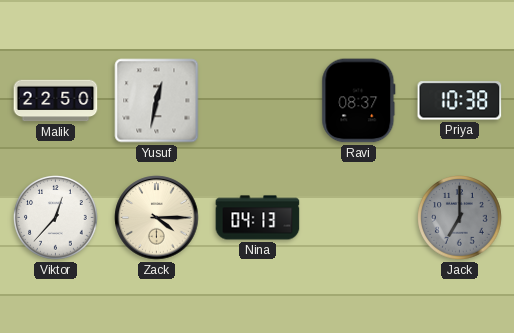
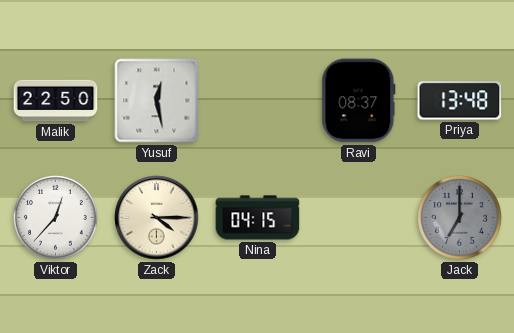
Yusuf: 12:32 -> 12:28
Priya: 10:38 -> 13:48
Nina: 04:13 -> 04:15
